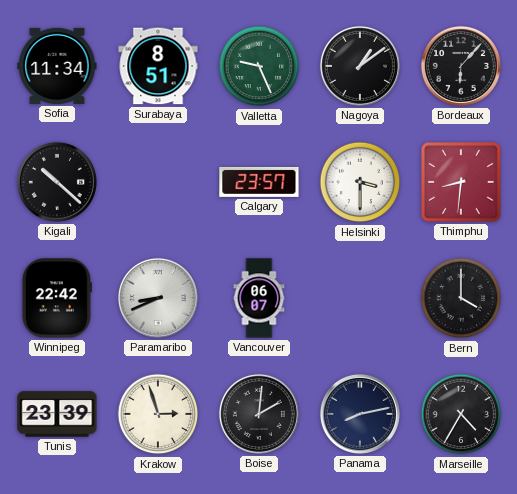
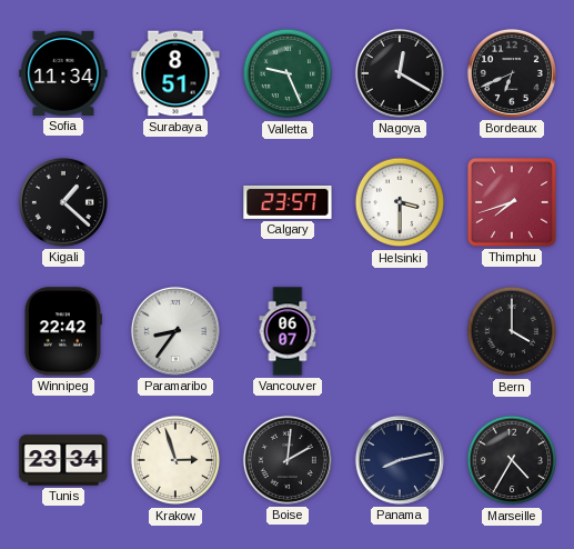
Nagoya: 1:09 -> 12:20
Bordeaux: 6:07 -> 6:41
Kigali: 10:22 -> 1:22
Thimphu: 8:31 -> 7:42
Paramaribo: 8:41 -> 8:36
Tunis: 23:39 -> 23:34
